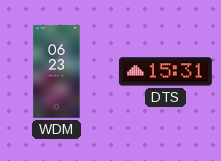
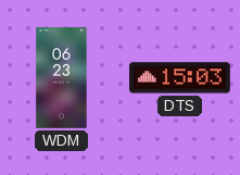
DTS: 15:31 -> 15:03
